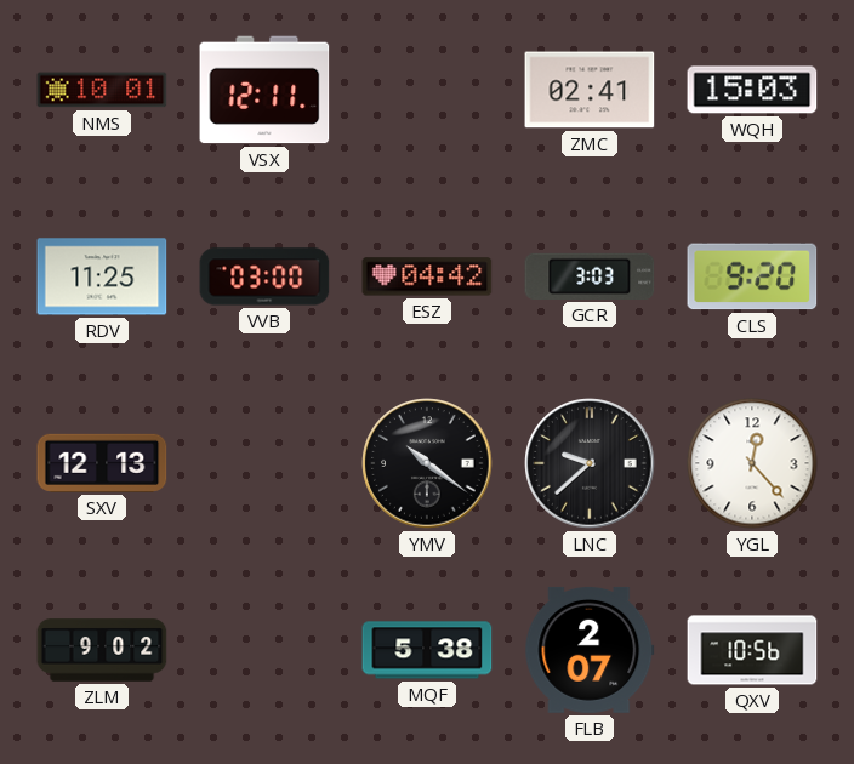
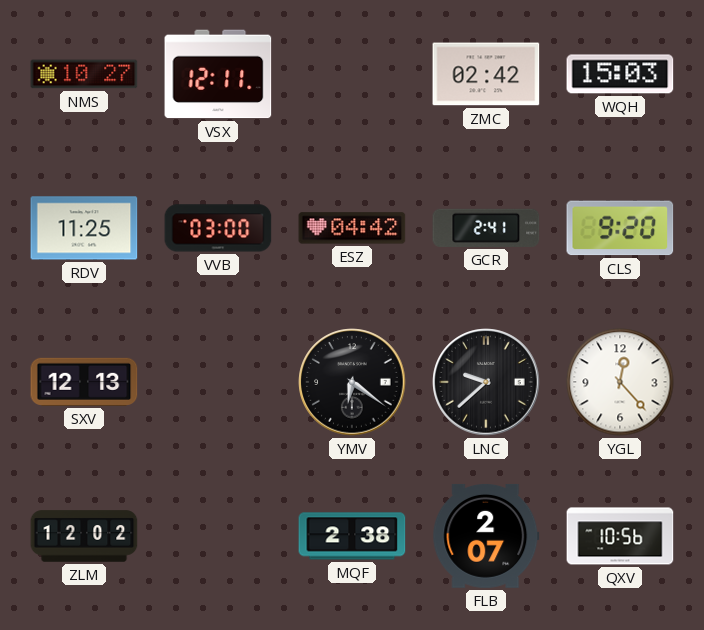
NMS: 10:01 -> 10:27
ZMC: 02:41 -> 02:42
GCR: 3:03 -> 2:41
YMV: 10:21 -> 6:21
ZLM: 9:02 -> 12:02
MQF: 5:38 -> 2:38
